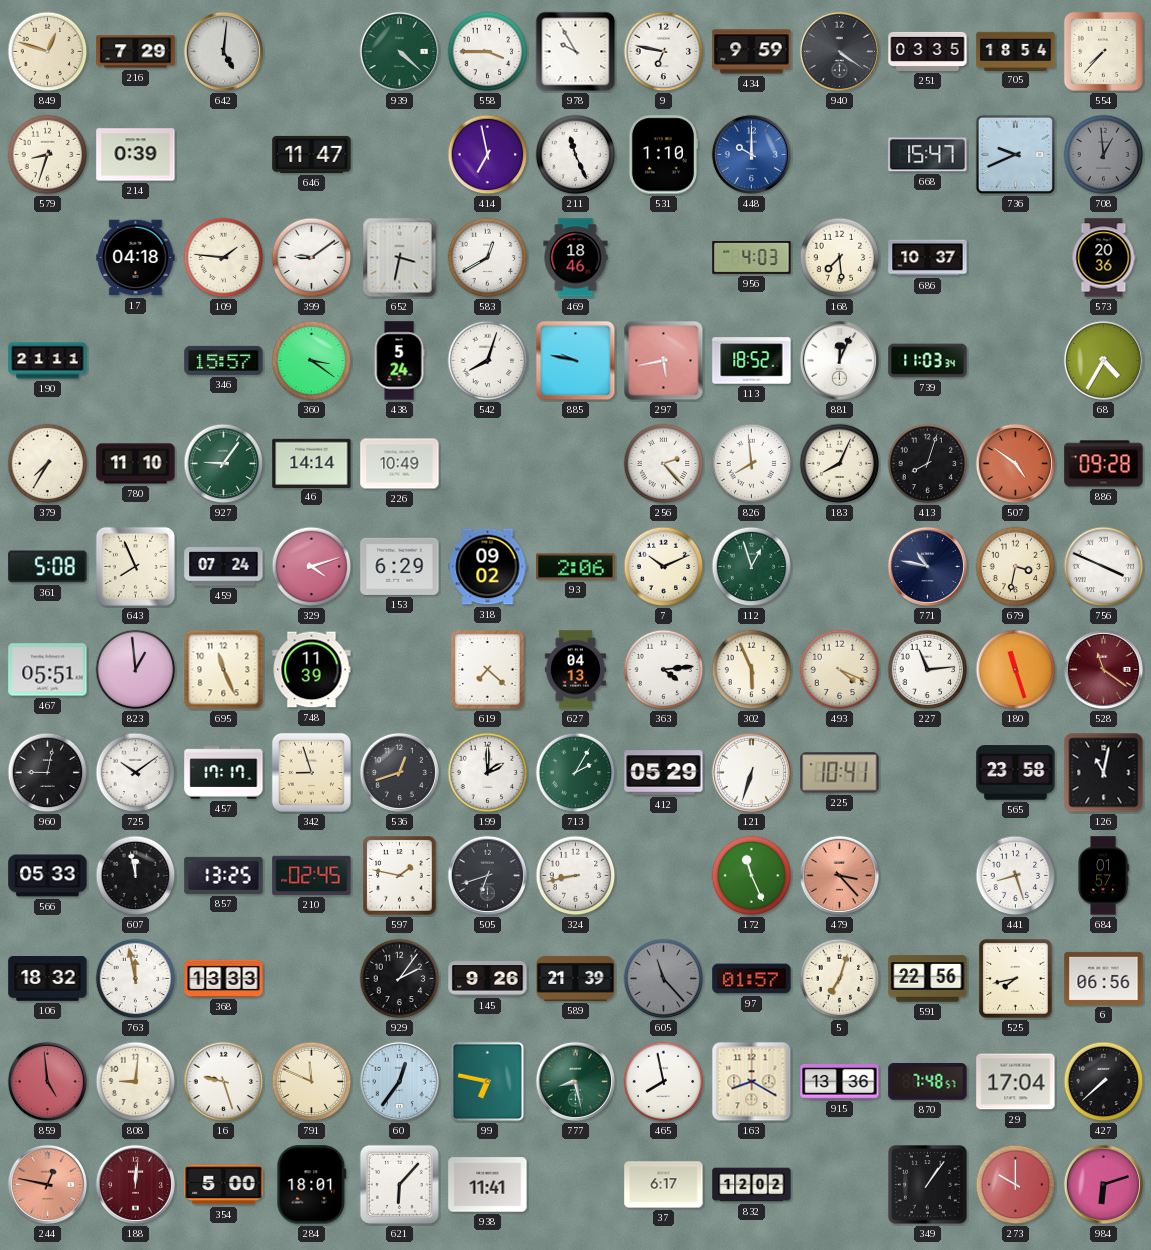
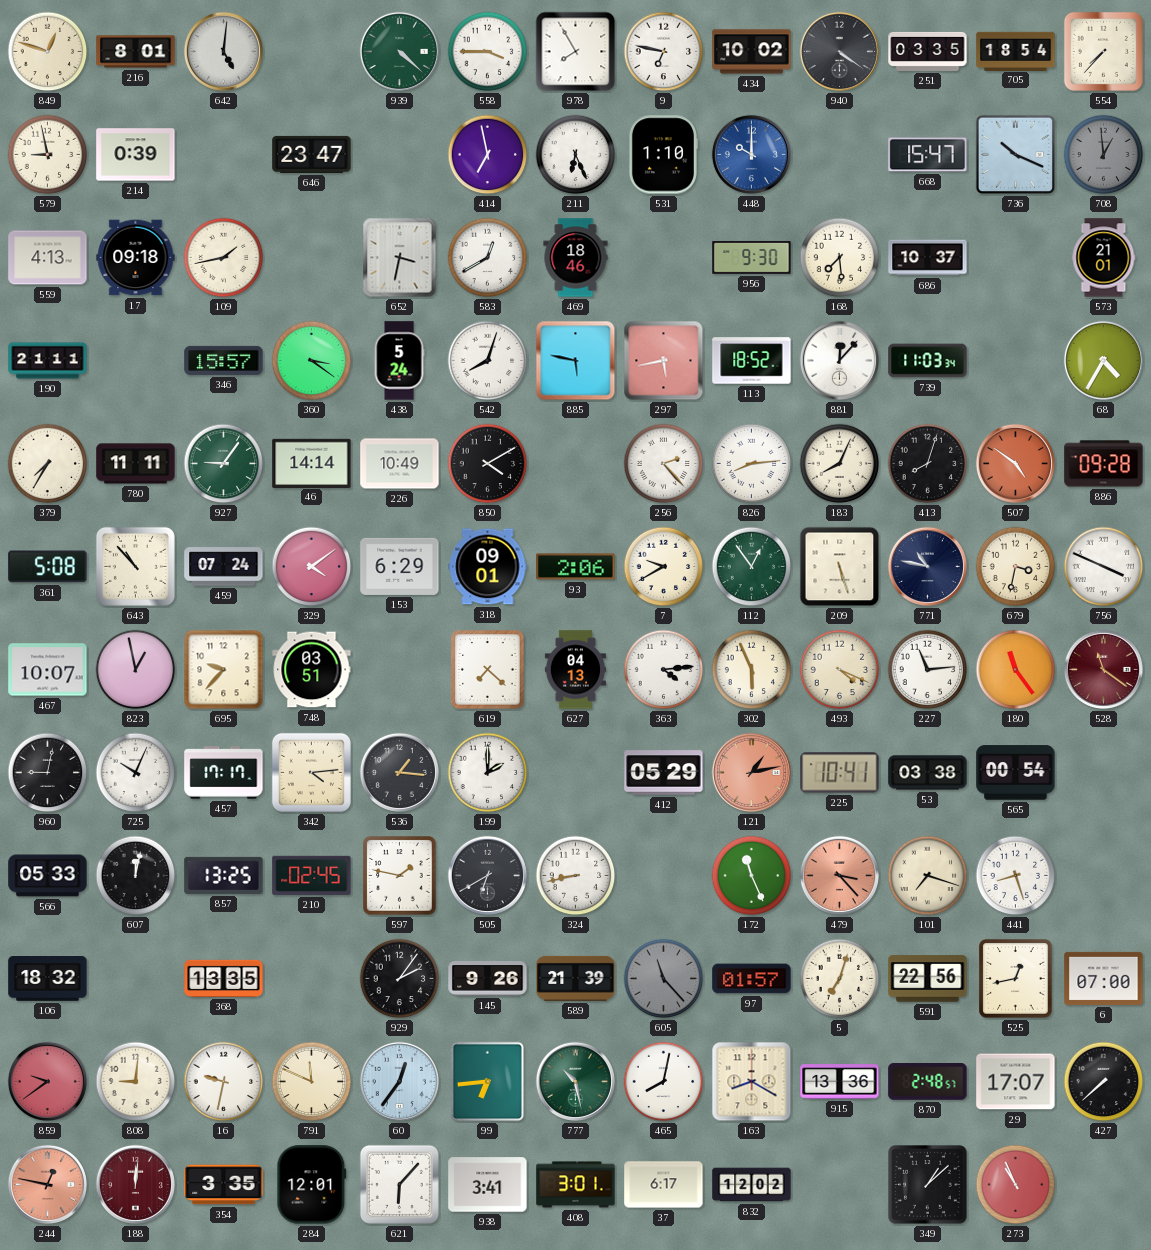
216: 7:29 -> 8:01
978: 9:55 -> 7:55
434: 9:59 -> 10:02
579: 8:33 -> 8:58
646: 11:47 -> 23:47
211: 11:26 -> 6:26
736: 9:41 -> 10:19
559: none -> 4:13
17: 04:18 -> 09:18
109: 1:46 -> 1:43
399: 9:09 -> none
956: 4:03 -> 9:30
573: 20:36 -> 21:01
885: 9:47 -> 5:47
881: 12:04 -> 12:07
780: 11:10 -> 11:11
850: none -> 4:10
826: 7:59 -> 8:14
643: 7:56 -> 10:53
329: 4:12 -> 4:09
318: 09:02 -> 09:01
7: 10:11 -> 9:40
112: 12:57 -> 12:54
209: none -> 5:27
467: 05:51 -> 10:07
823: 12:59 -> 12:58
695: 11:26 -> 9:37
748: 11:39 -> 03:51
180: 11:27 -> 11:24
725: 10:09 -> 10:04
342: 8:57 -> 4:14
536: 12:42 -> 1:16
713: 2:05 -> none
121: 6:33 -> 1:13
121 dial: white -> salmon
53: none -> 03:38
565: 23:58 -> 00:54
126: 11:02 -> none
607: 11:58 -> 12:02
505: 6:42 -> 6:40
101: none -> 7:18
684: 01:57 -> none
763: 11:58 -> none
368: 13:33 -> 13:35
525: 7:43 -> 12:43
6: 06:56 -> 07:00
859: 4:59 -> 9:39
16: 9:27 -> 9:32
99: 6:47 -> 6:44
777: 8:28 -> 10:28
465: 7:58 -> 8:02
870: 7:48 -> 2:48
29: 17:04 -> 17:07
354: 5:00 -> 3:35
284: 18:01 -> 12:01
938: 11:41 -> 3:41
408: none -> 3:01
349: 1:06 -> 1:08
273: 10:00 -> 10:56
984: 6:12 -> none
